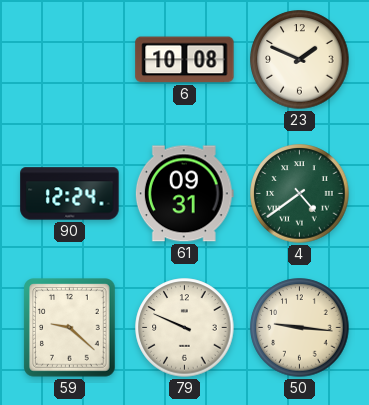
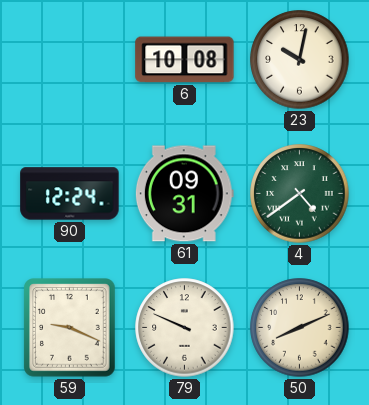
23: 1:49 -> 10:02
59: 9:22 -> 9:19
50: 9:16 -> 8:11
